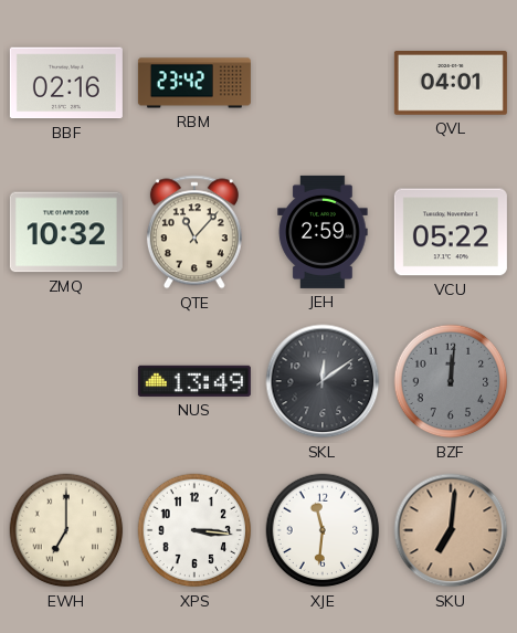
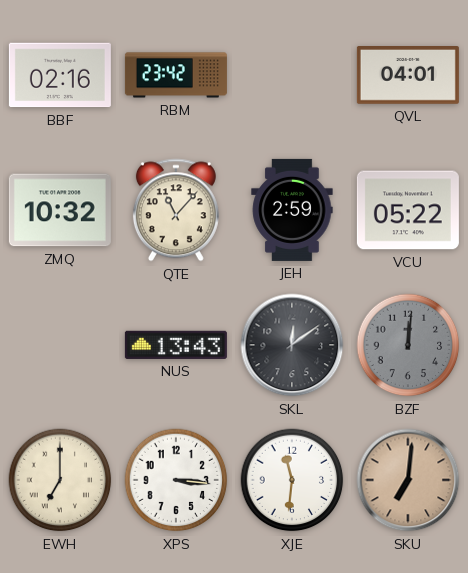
NUS: 13:49 -> 13:43
